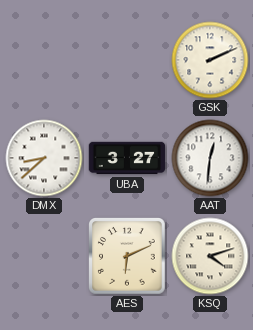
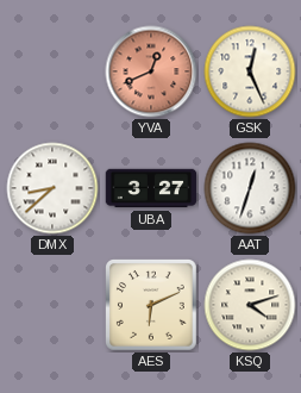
YVA: none -> 12:41
GSK: 2:11 -> 12:26
AAT: 12:31 -> 12:33
